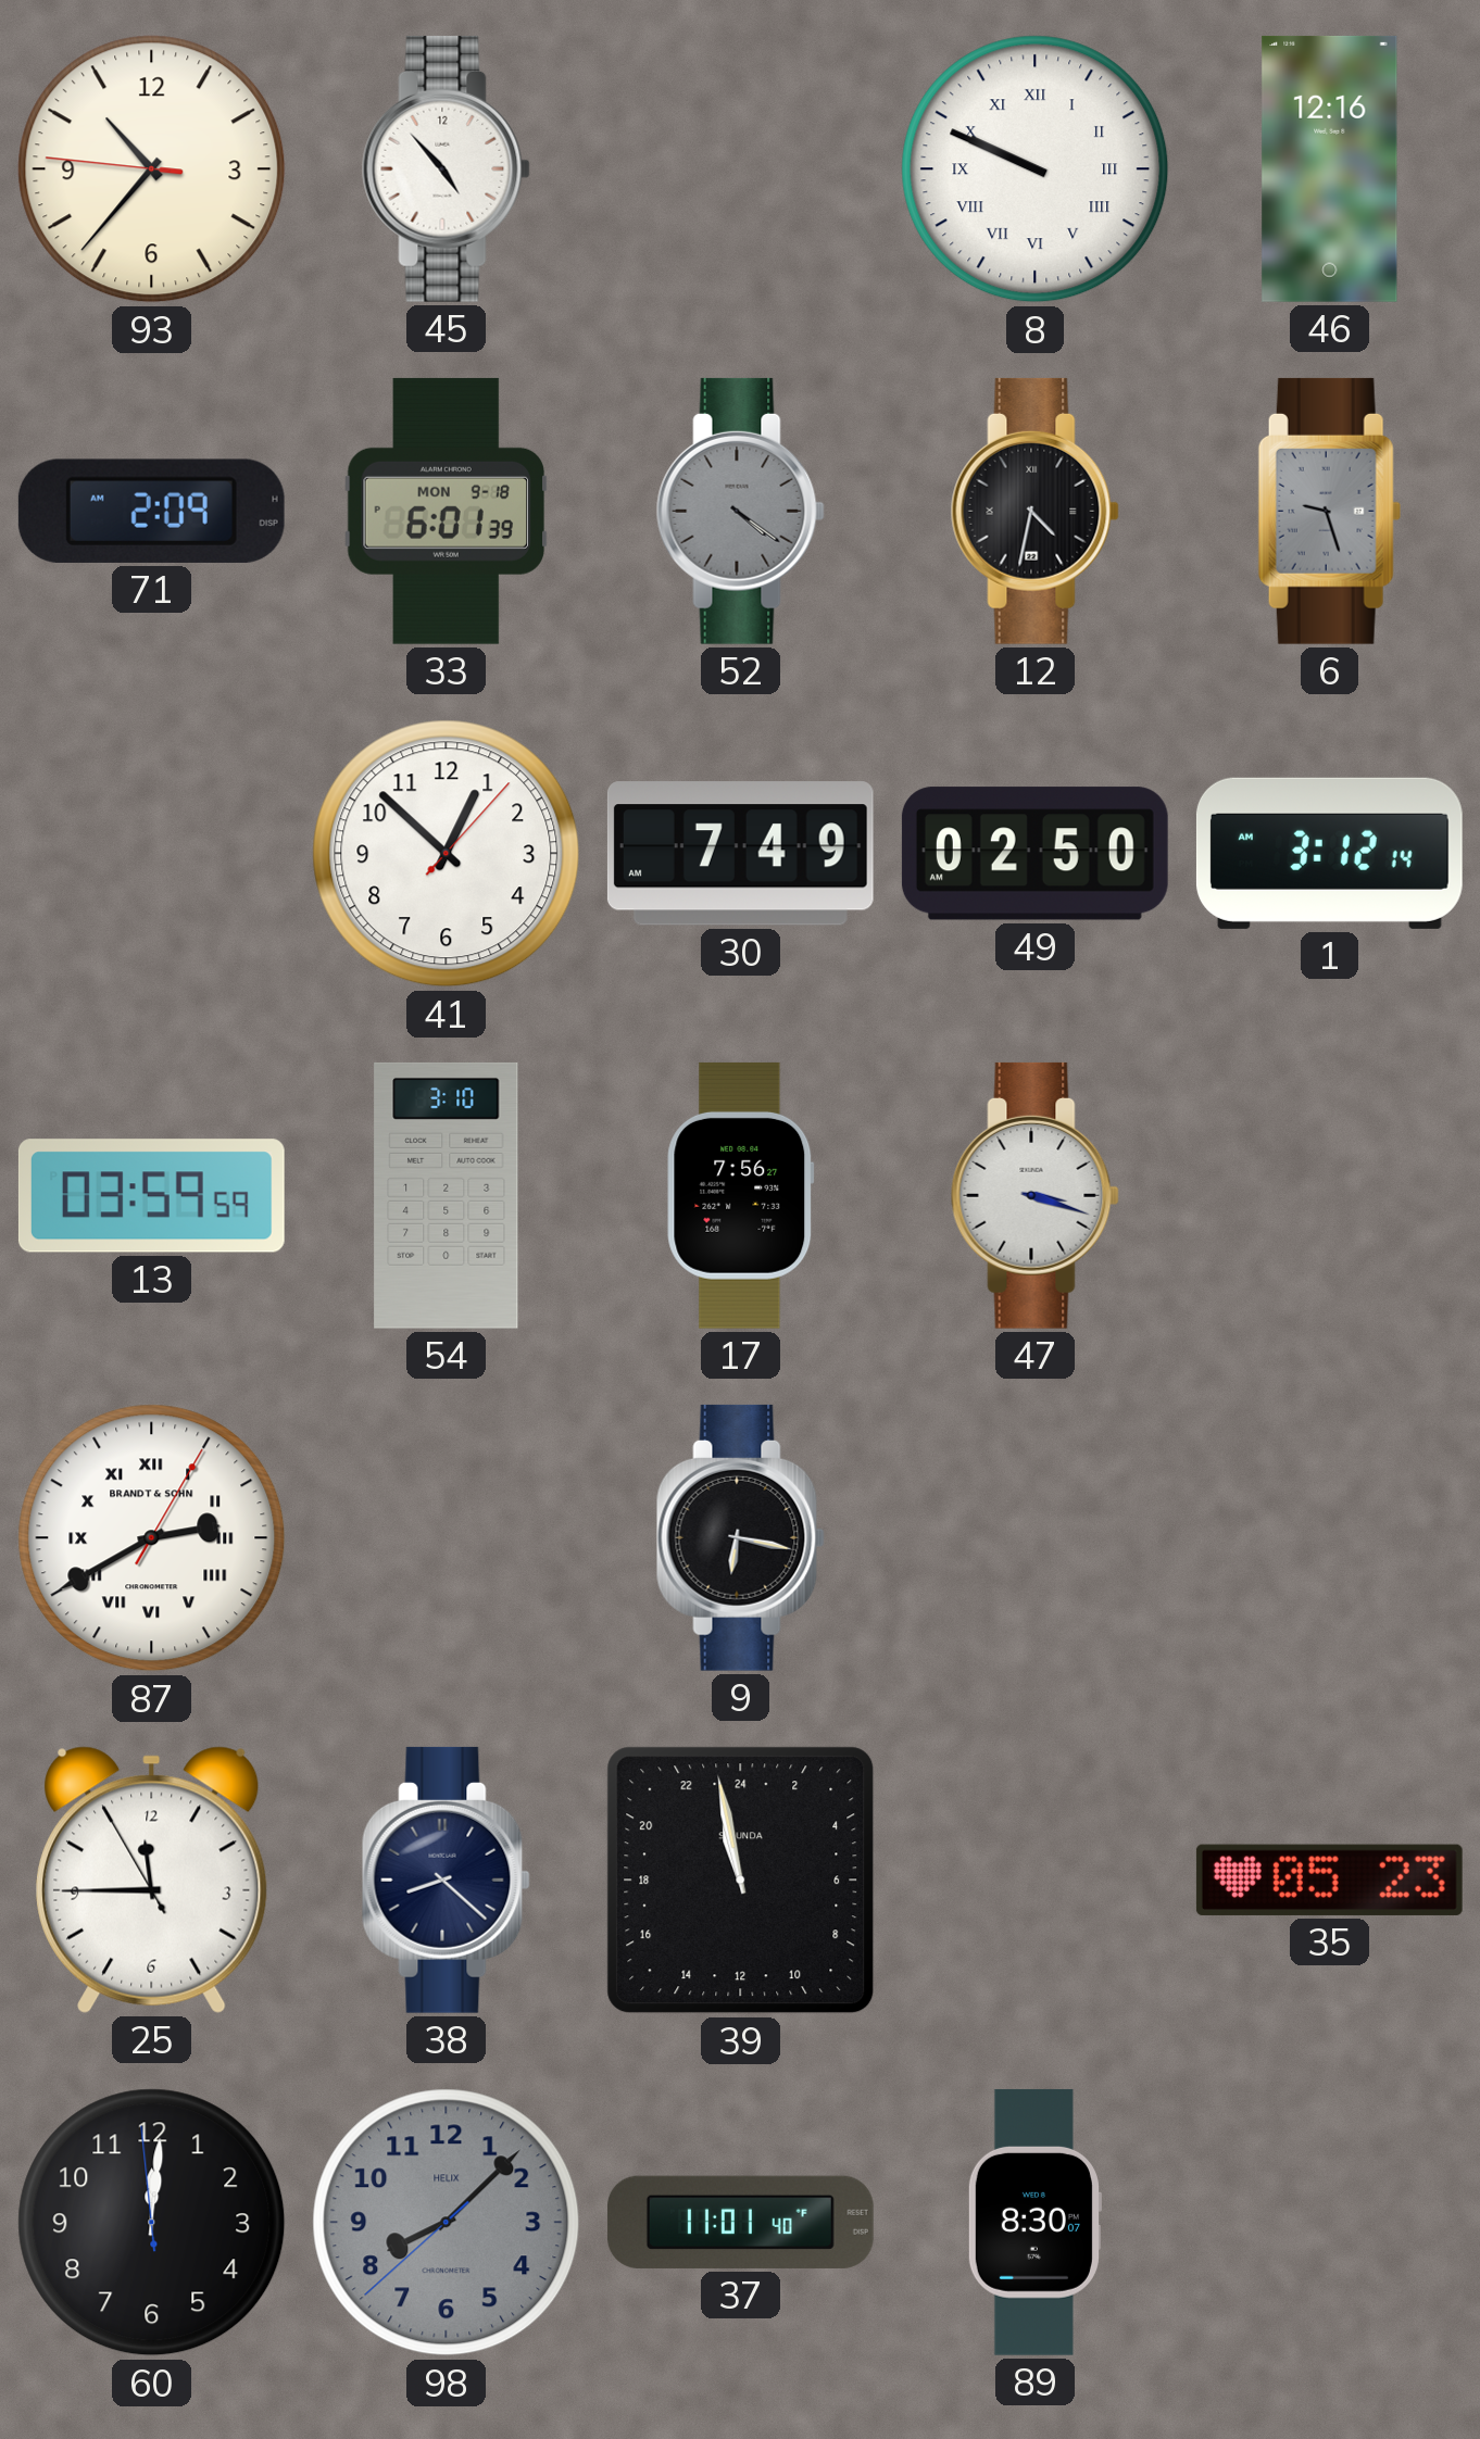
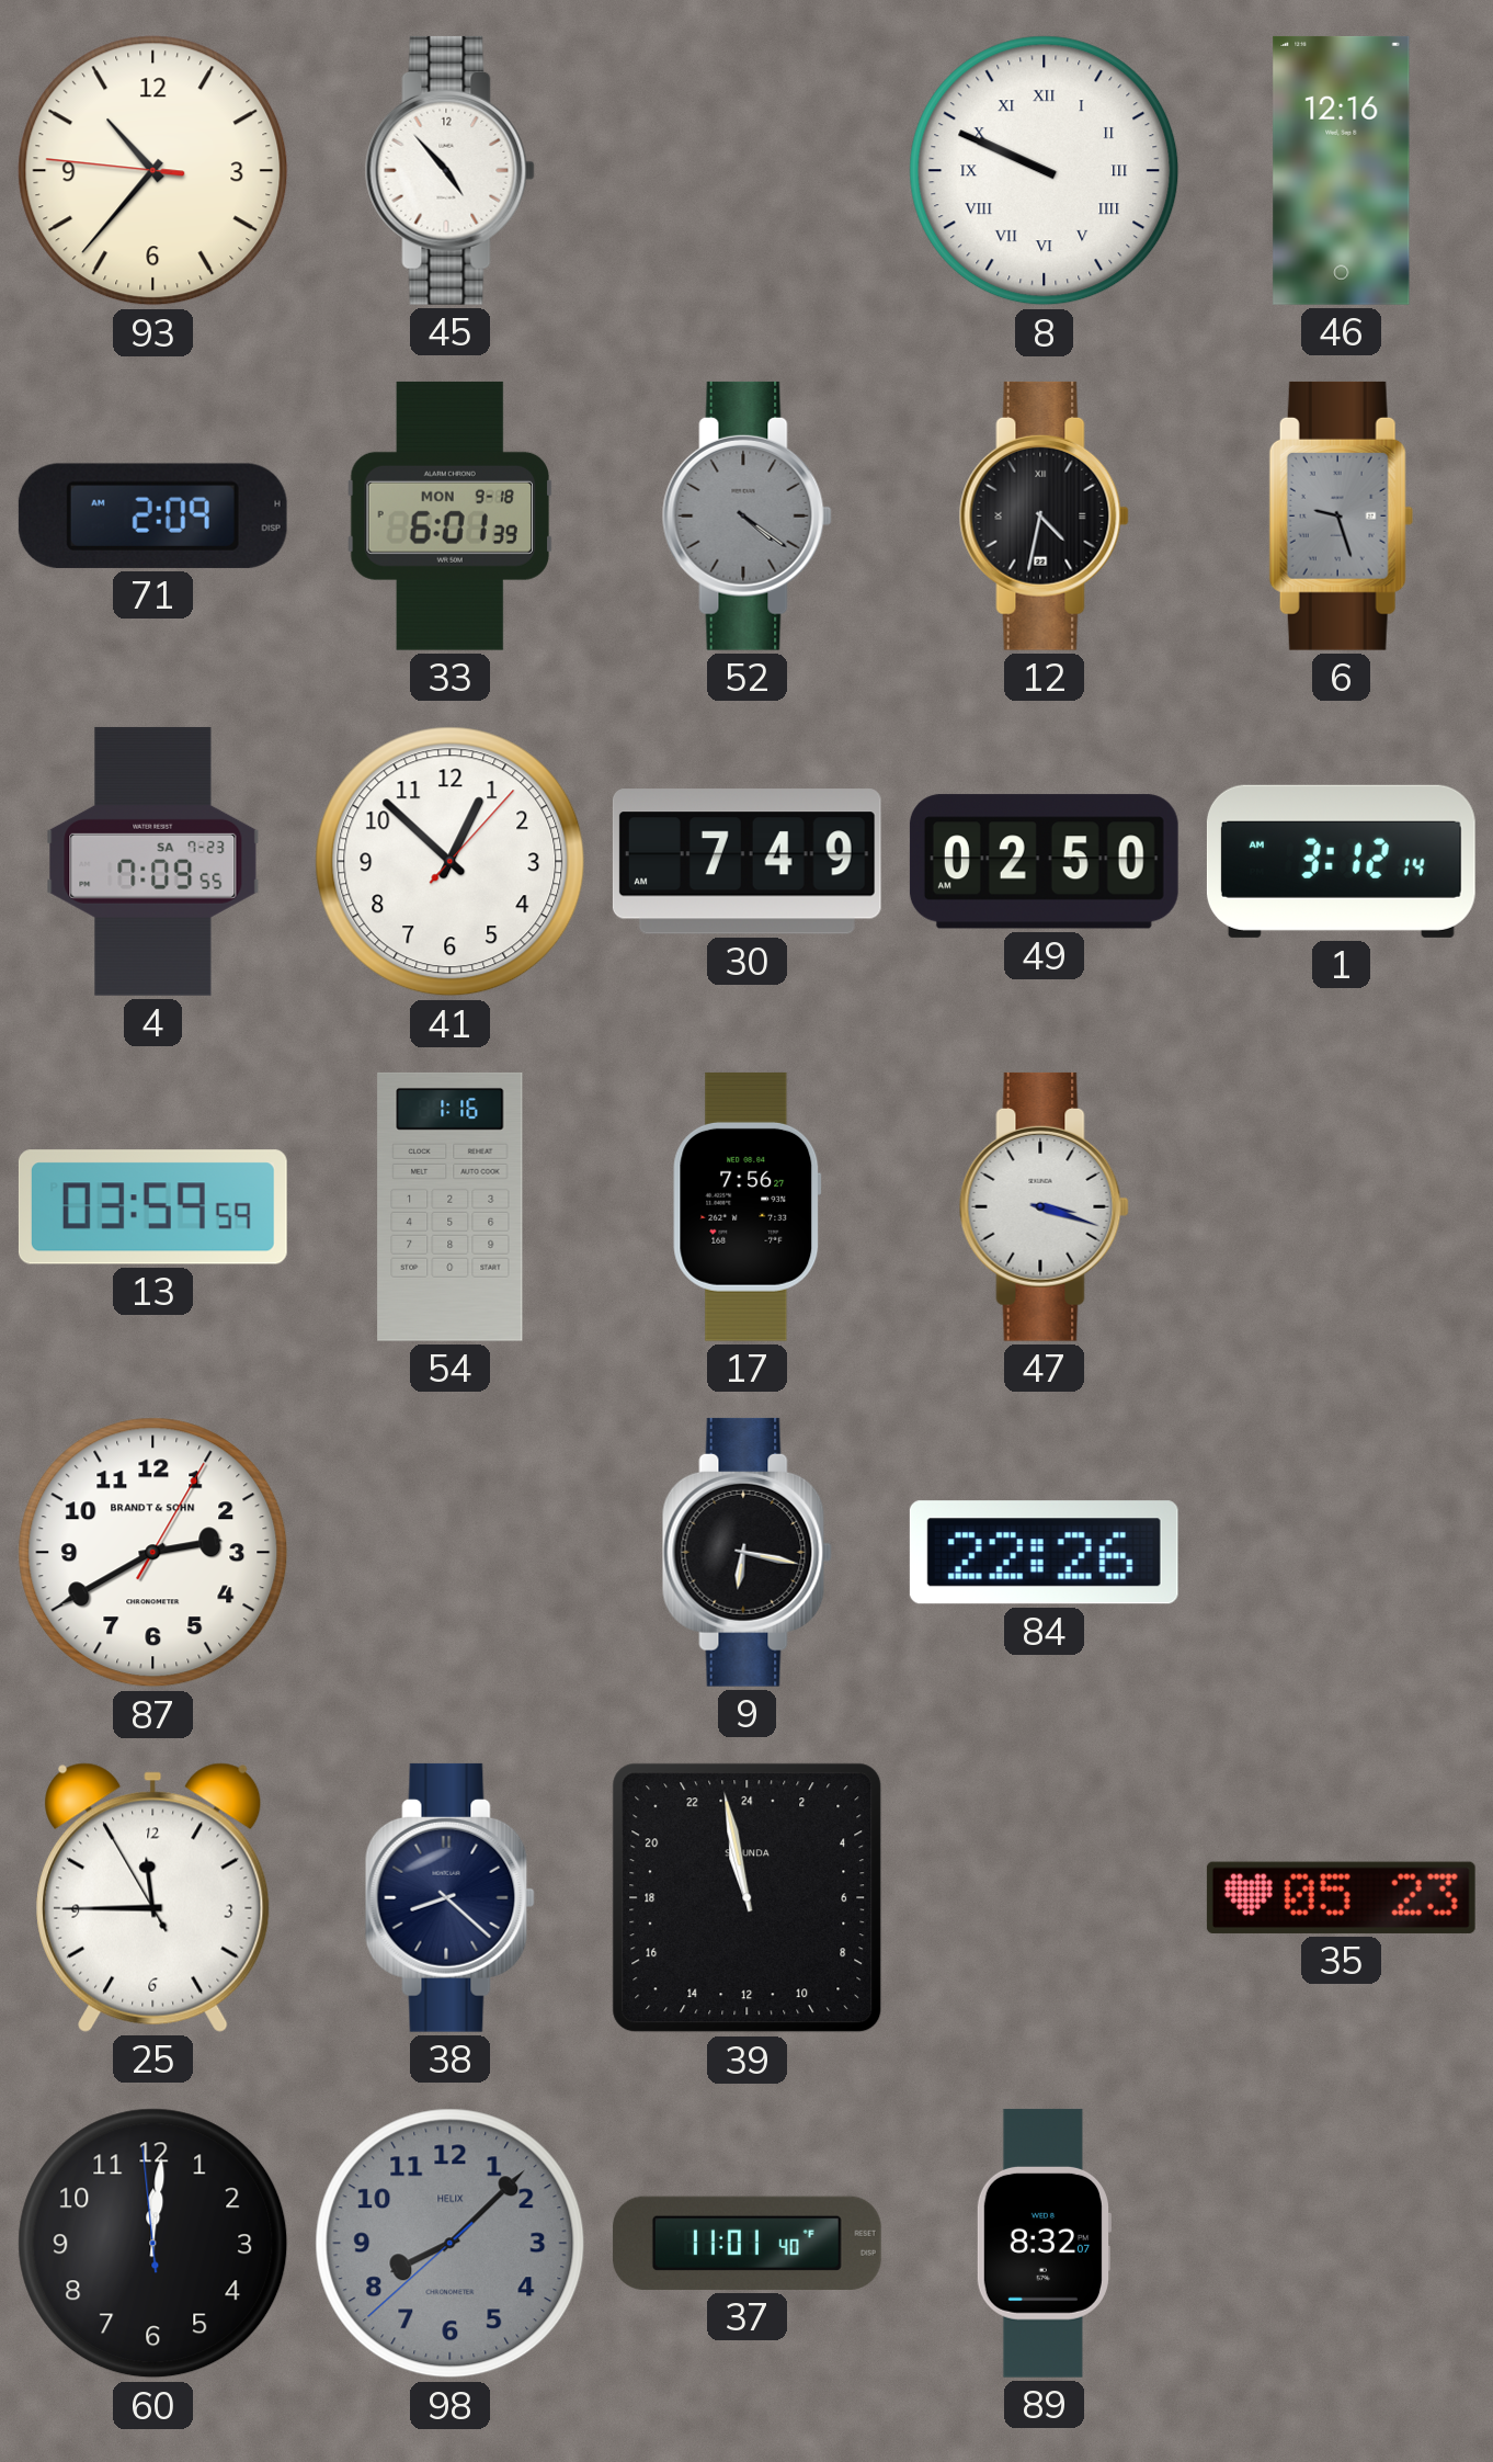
4: none -> 7:09
54: 3:10 -> 1:16
87 numerals: Roman -> Arabic
84: none -> 22:26
89: 8:30 -> 8:32
